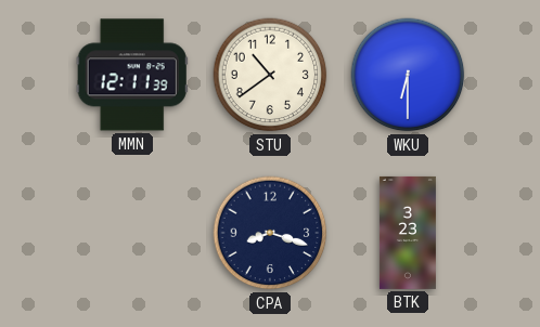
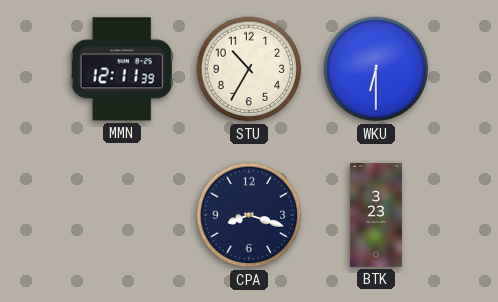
STU: 10:39 -> 10:35
